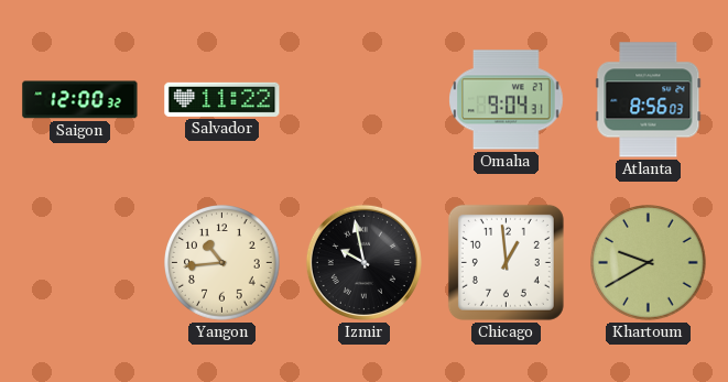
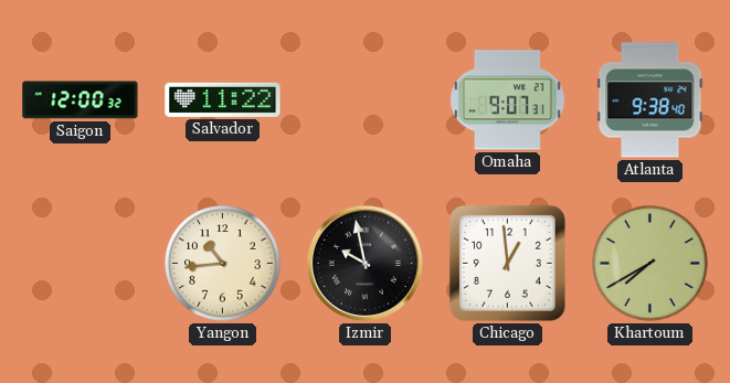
Omaha: 9:04 -> 9:07
Atlanta: 8:56 -> 9:38
Khartoum: 9:40 -> 7:40
